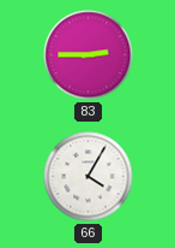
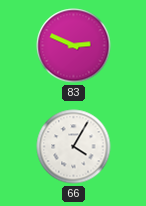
83: 2:45 -> 2:49
